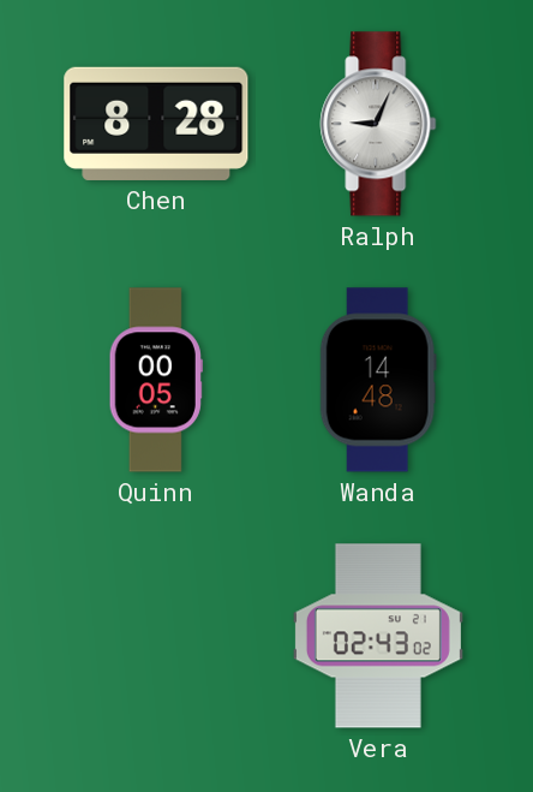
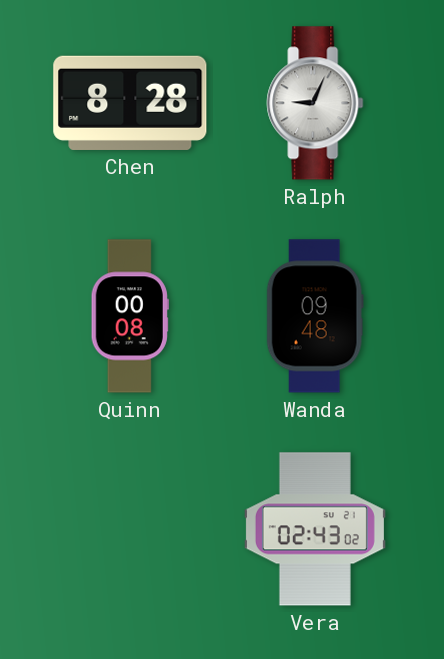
Quinn: 00:05 -> 00:08
Wanda: 14:48 -> 09:48
